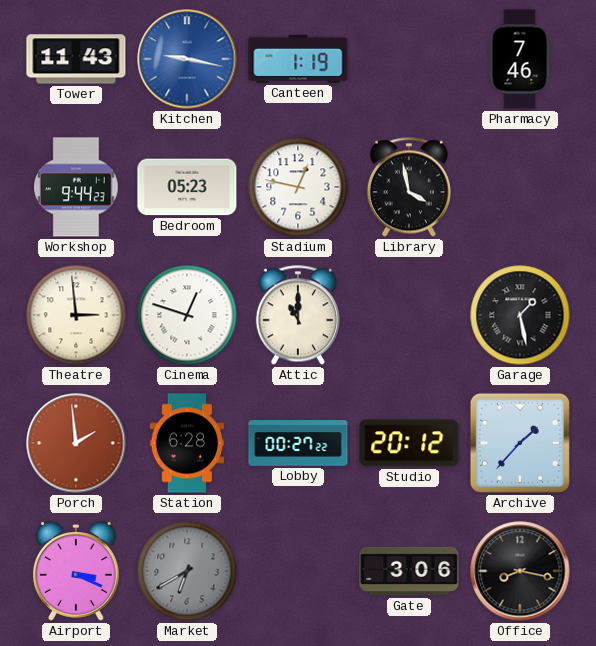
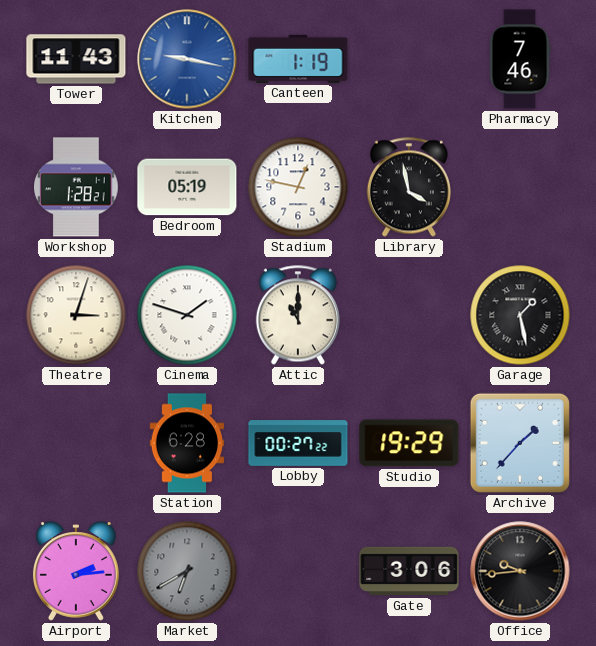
Workshop: 9:44 -> 1:28
Bedroom: 05:23 -> 05:19
Theatre: 2:59 -> 3:03
Cinema: 12:48 -> 1:48
Porch: 1:59 -> none
Studio: 20:12 -> 19:29
Airport: 3:19 -> 2:14
Office: 8:17 -> 9:44
